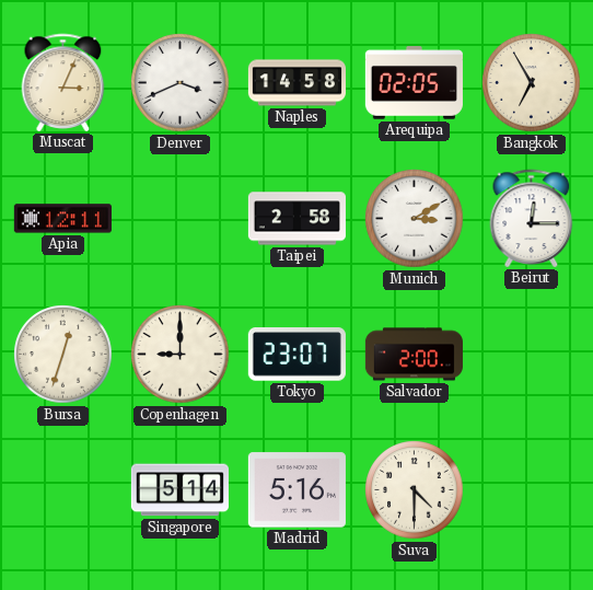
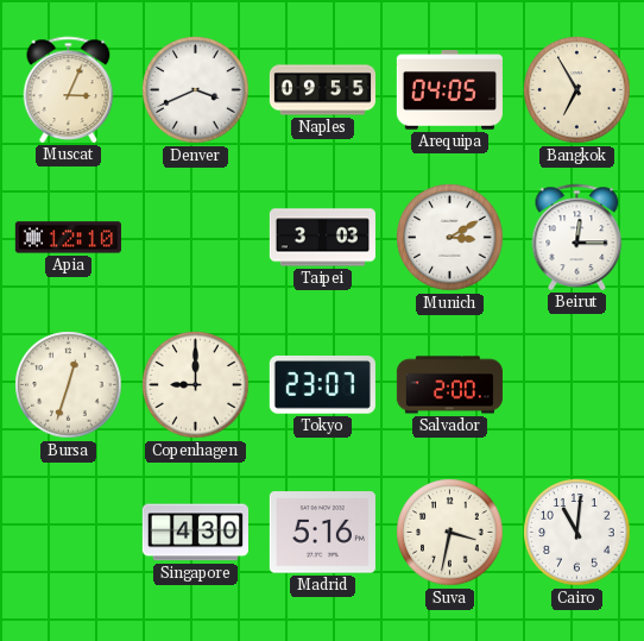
Naples: 14:58 -> 09:55
Arequipa: 02:05 -> 04:05
Apia: 12:11 -> 12:10
Taipei: 2:58 -> 3:03
Singapore: 5:14 -> 4:30
Suva: 4:30 -> 3:32
Cairo: none -> 11:01
